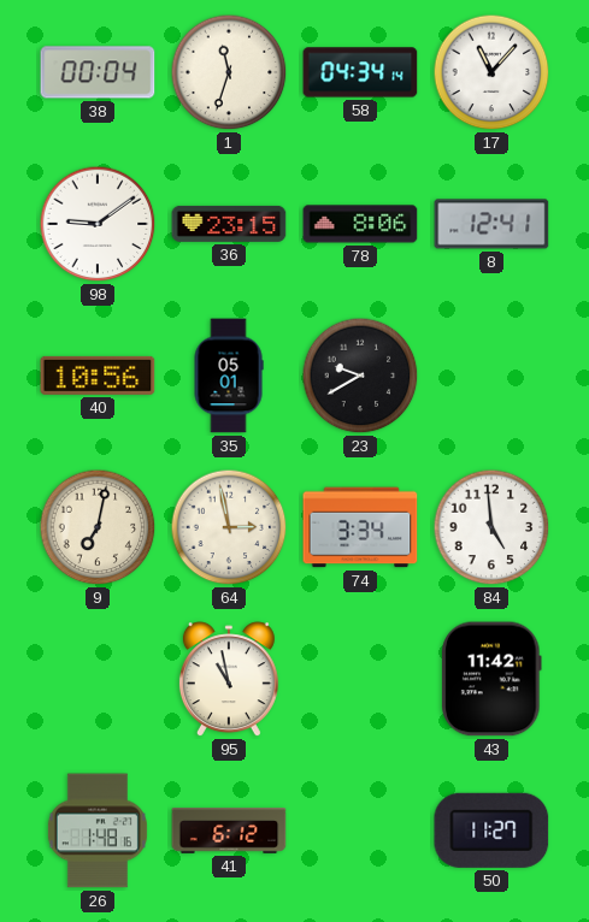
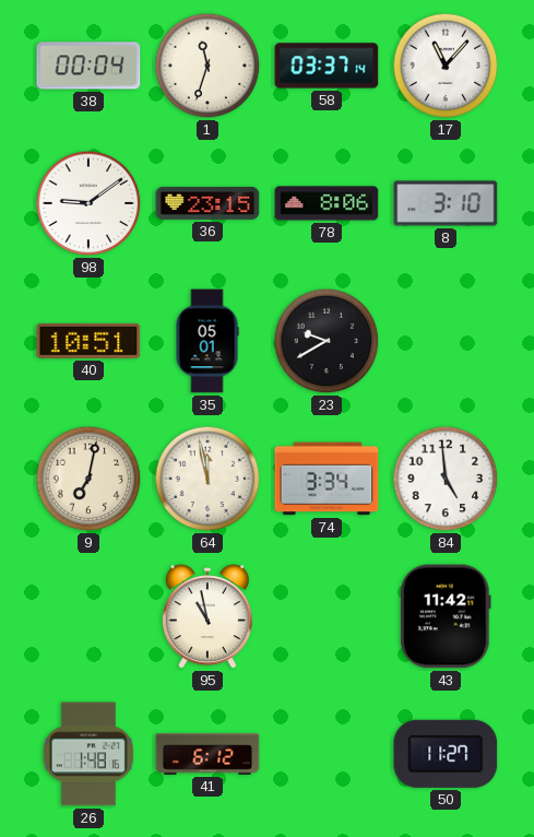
58: 04:34 -> 03:37
8: 12:41 -> 3:10
40: 10:56 -> 10:51
64: 2:58 -> 11:58
